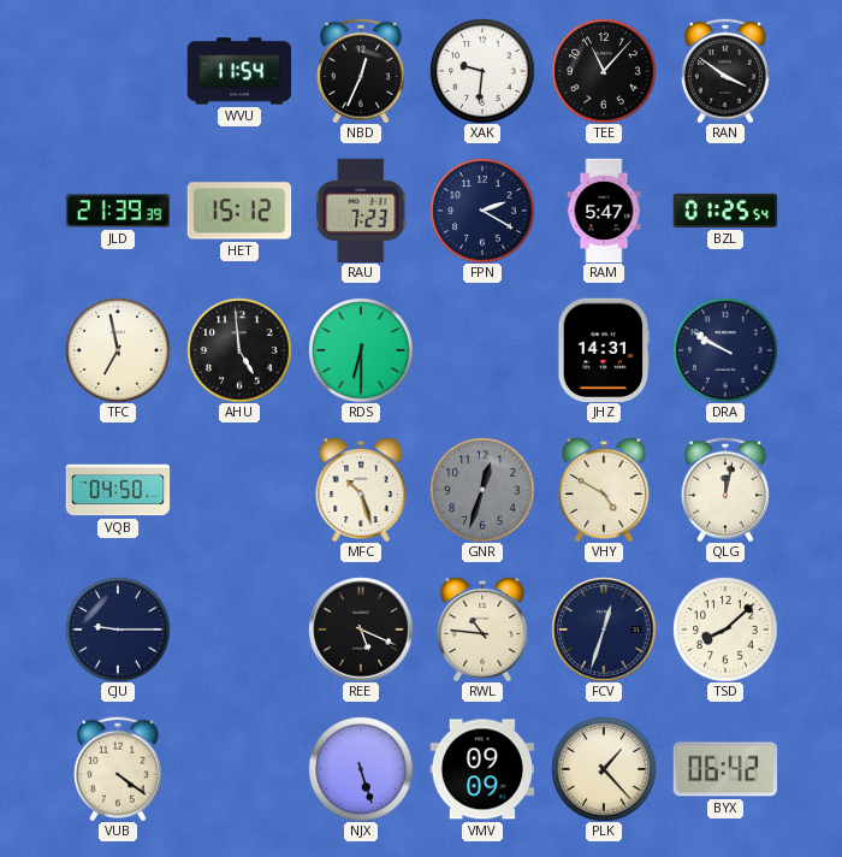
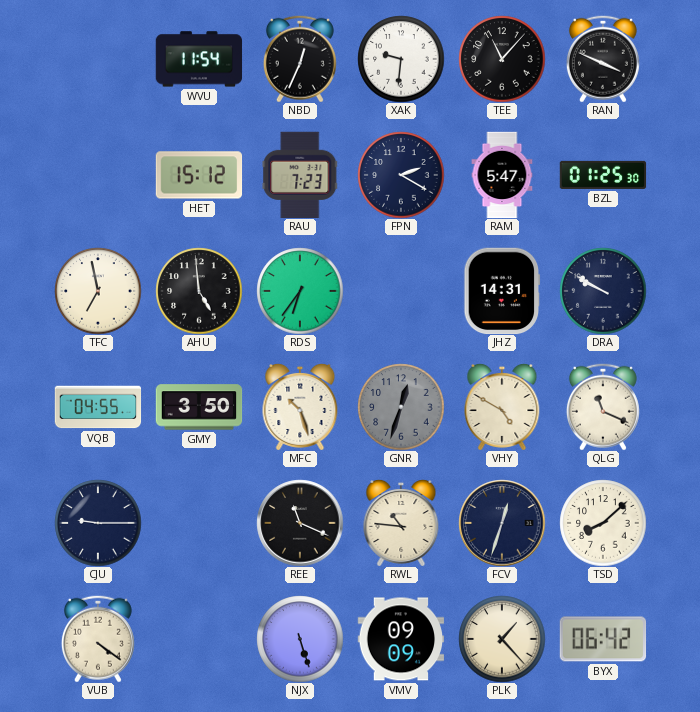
RAN: 3:51 -> 3:49
JLD: 21:39 -> none
BZL: 01:25:54 -> 01:25:30
RDS: 6:30 -> 6:36
VQB: 04:50 -> 04:55
GMY: none -> 3:50
QLG: 12:02 -> 11:19
REE: 5:19 -> 11:19
